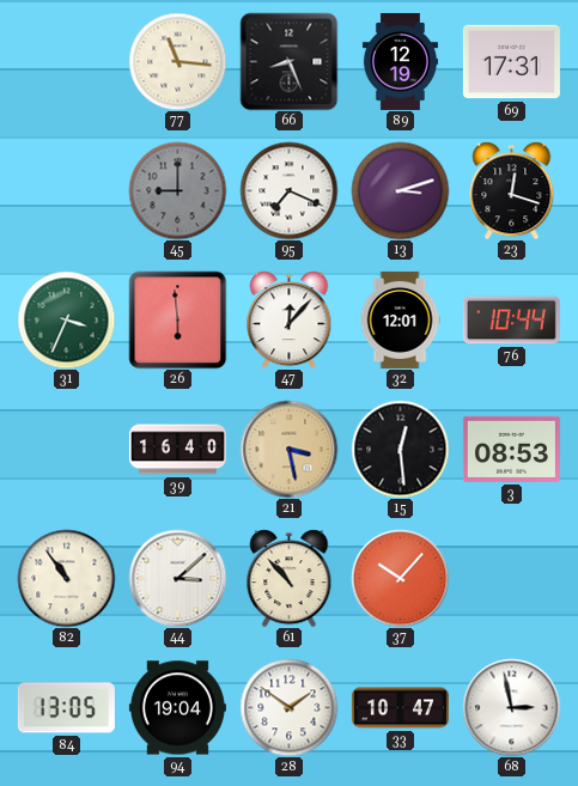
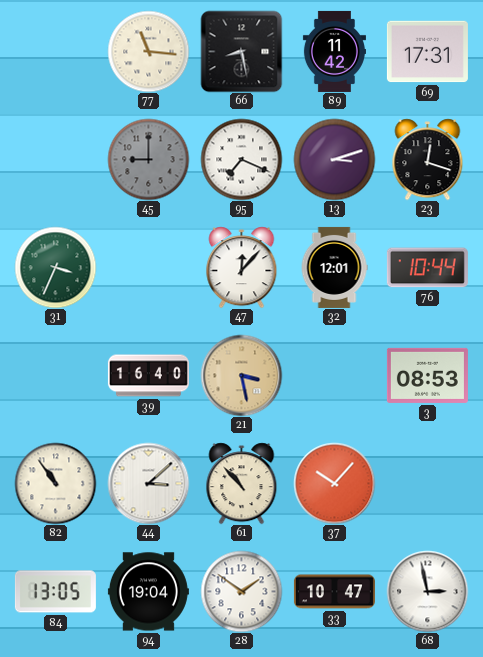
66: 8:26 -> 8:28
89: 12:19 -> 11:42
26: 5:59 -> none
15: 12:29 -> none
